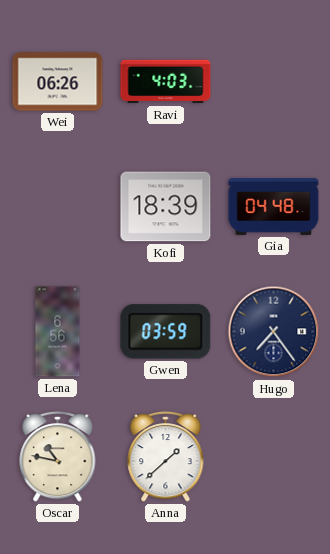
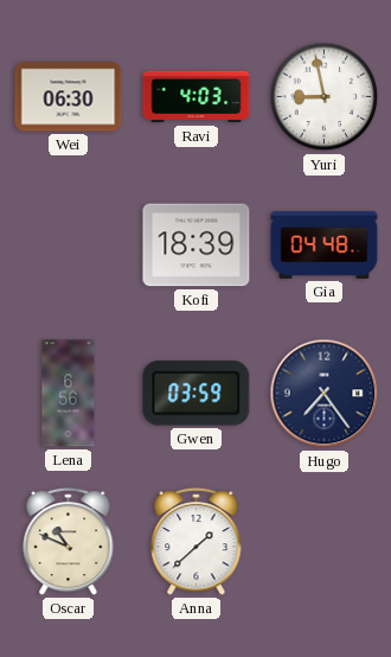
Wei: 06:26 -> 06:30
Yuri: none -> 8:58
Oscar: 10:47 -> 10:49
